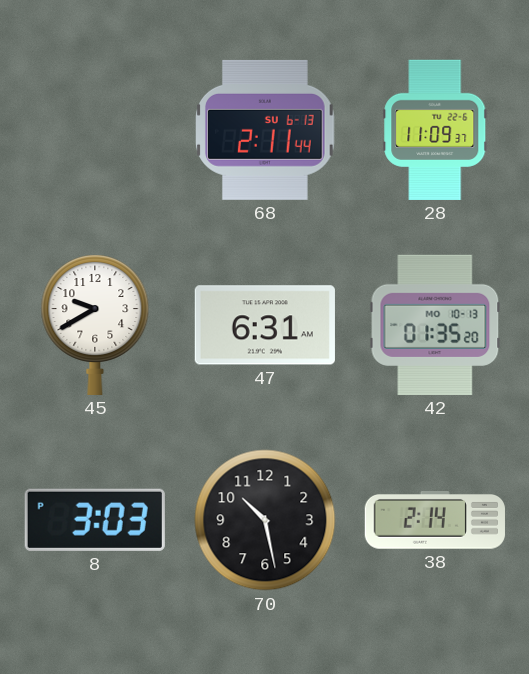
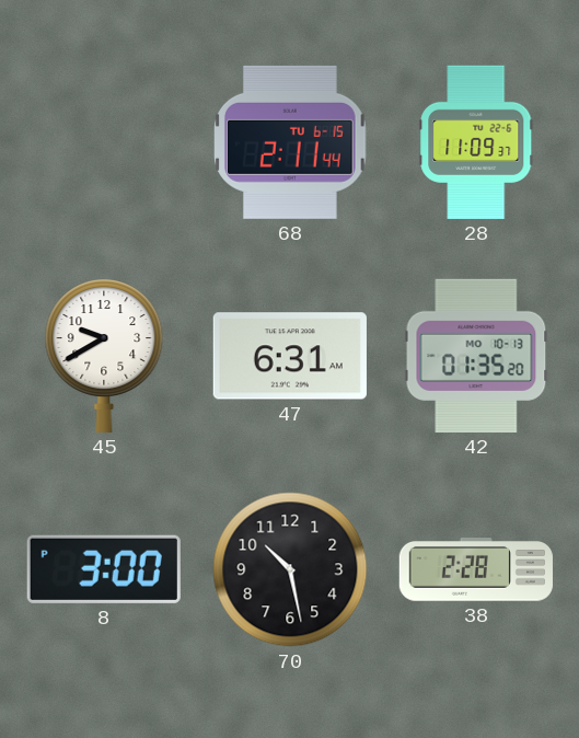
68 date: SU 6-13 -> TU 6-15
8: 3:03 -> 3:00
38: 2:14 -> 2:28
